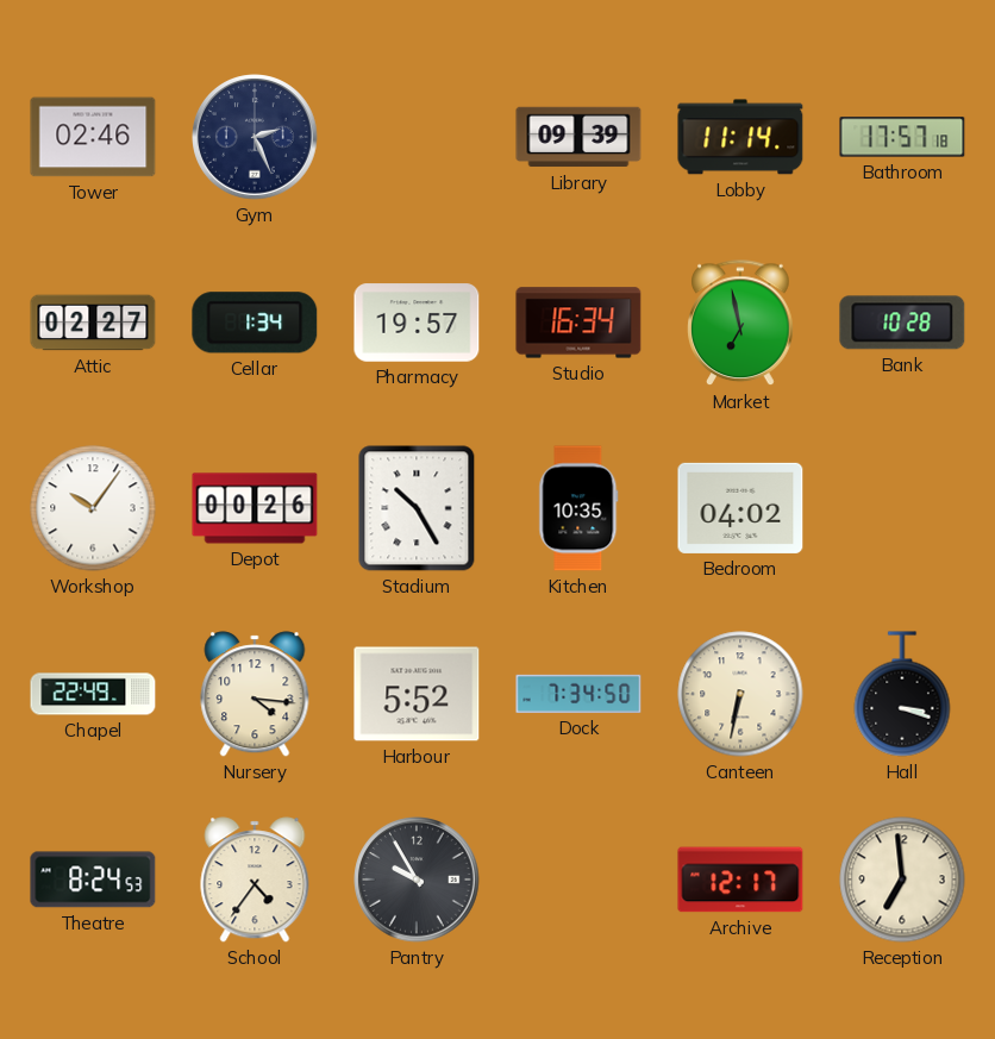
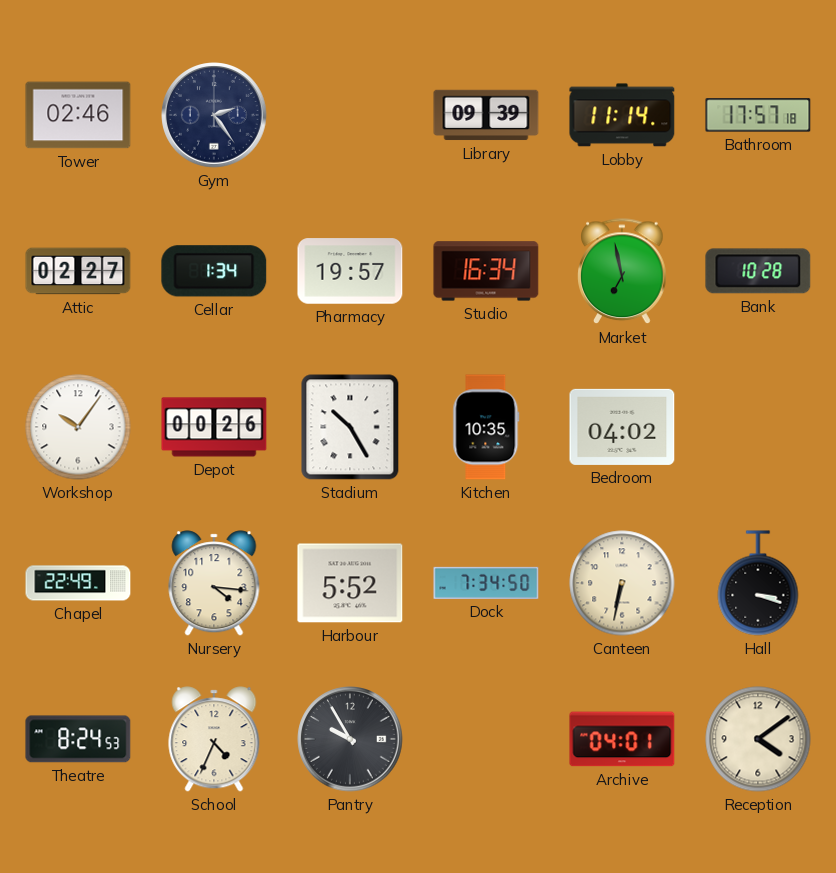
Gym: 2:26 -> 2:24
School: 4:36 -> 4:34
Archive: 12:17 -> 04:01
Reception: 6:59 -> 4:09
